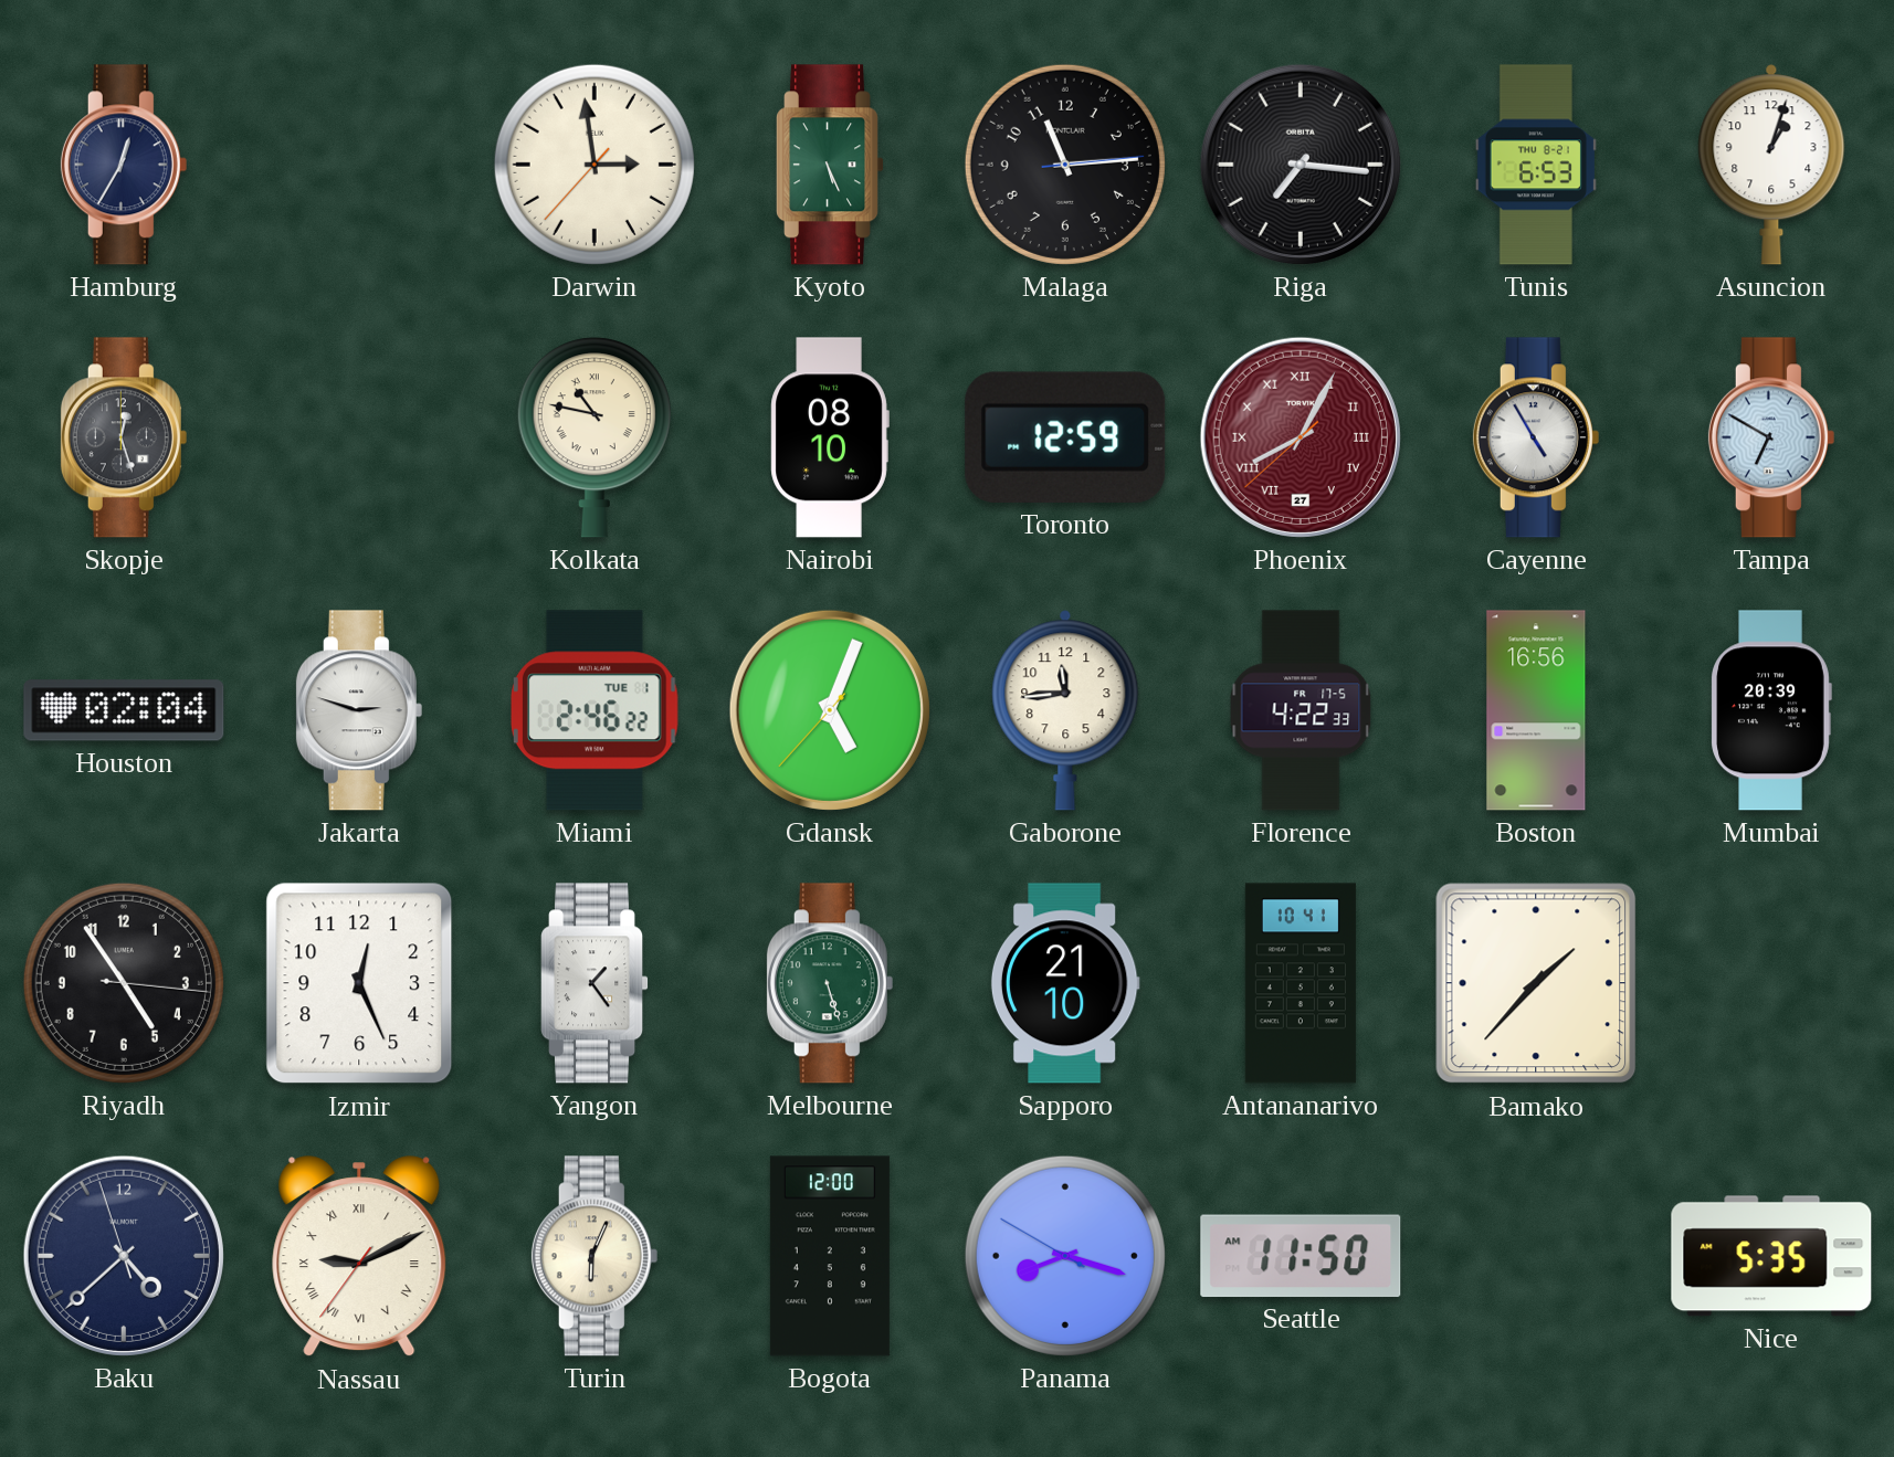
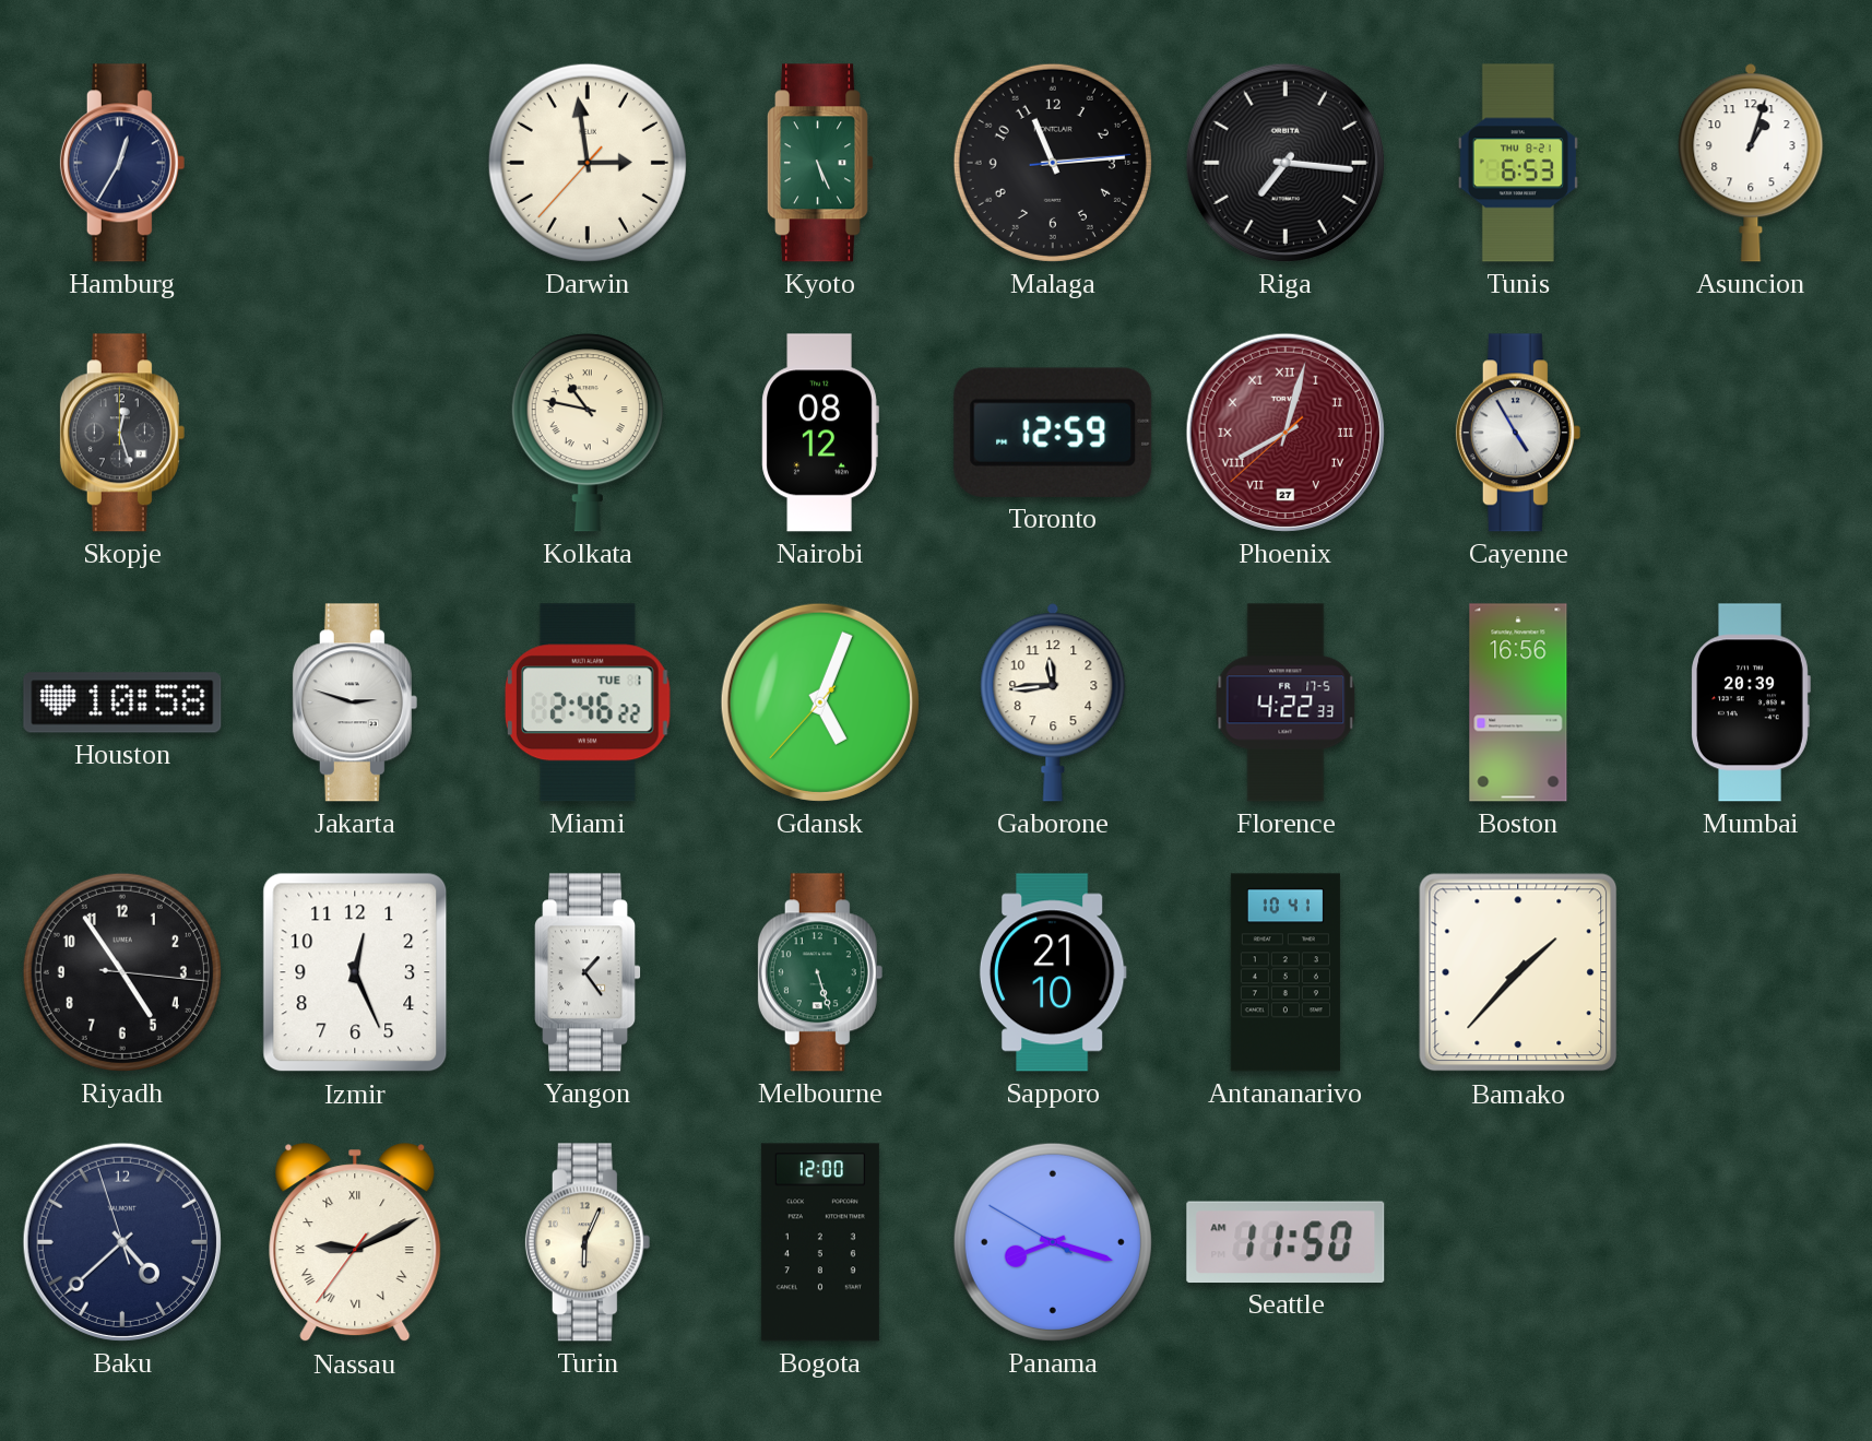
Nairobi: 08:10 -> 08:12
Phoenix: 8:04 -> 8:02
Tampa: 6:50 -> none
Houston: 02:04 -> 10:58
Nice: 5:35 -> none
